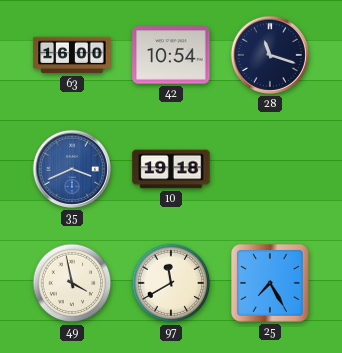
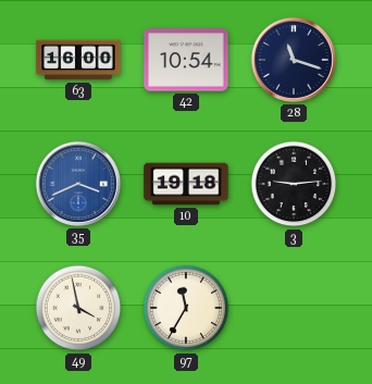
3: none -> 9:14
97: 11:40 -> 11:35
25: 7:25 -> none
